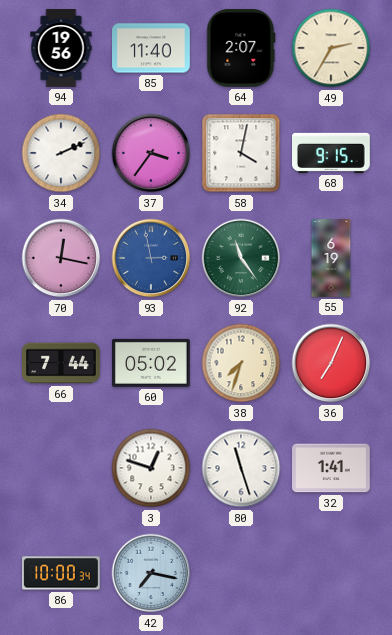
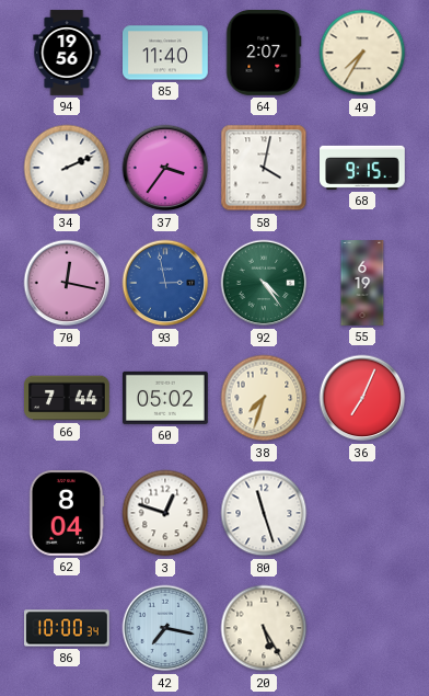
49: 2:35 -> 7:35
92: 11:24 -> 4:24
62: none -> 8:04
32: 1:41 -> none
20: none -> 5:25
